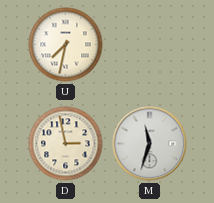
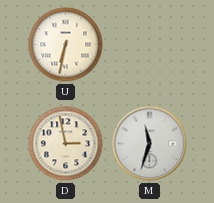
U: 7:32 -> 6:32
